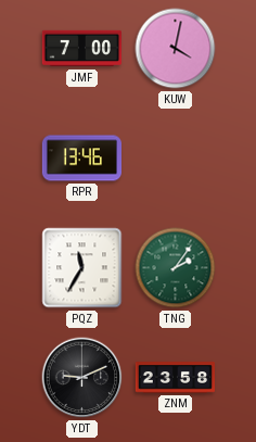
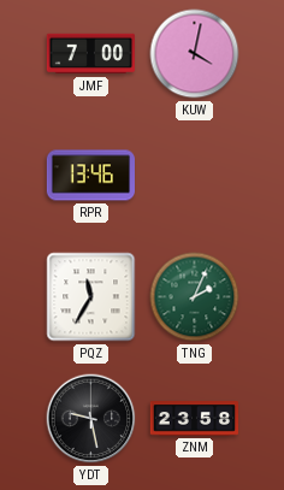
TNG: 2:06 -> 2:04
YDT: 9:11 -> 9:28
